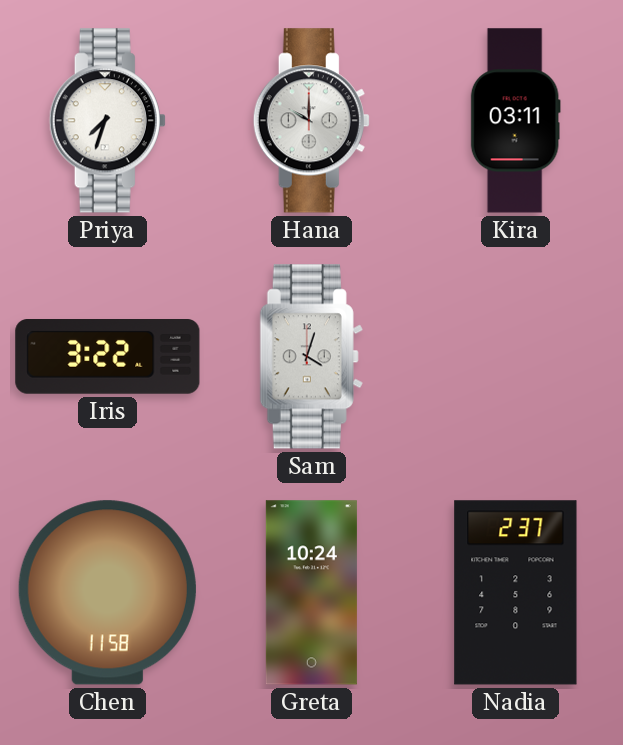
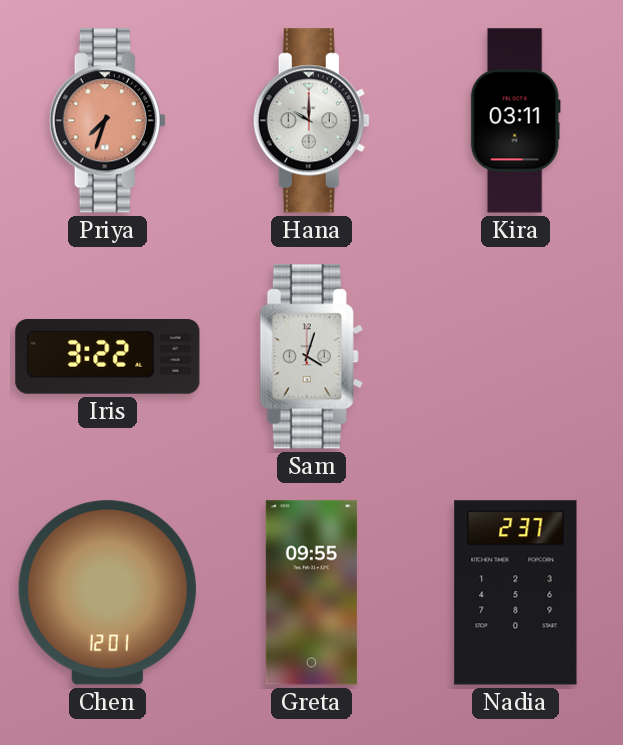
Priya dial: white -> salmon
Chen: 11:58 -> 12:01
Greta: 10:24 -> 09:55
